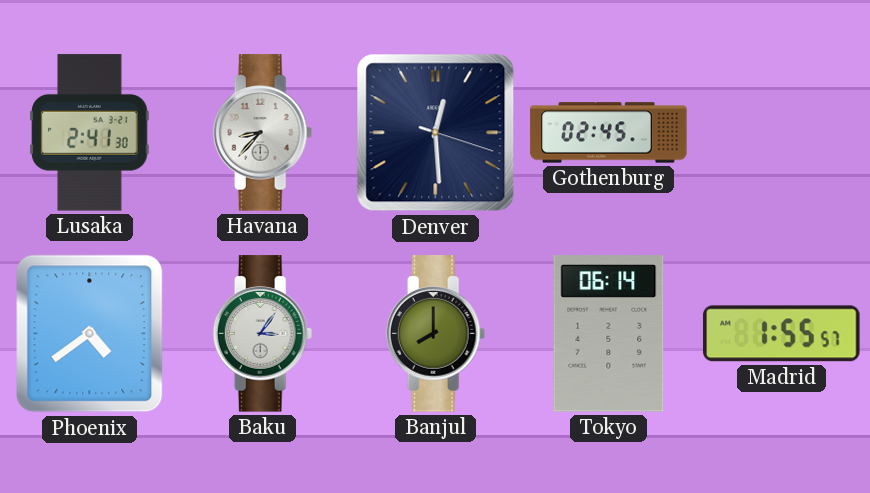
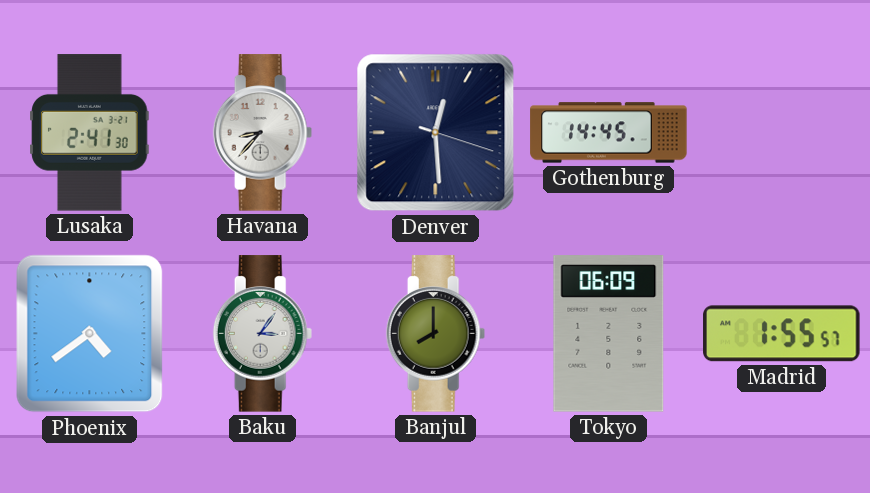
Gothenburg: 02:45 -> 14:45
Tokyo: 06:14 -> 06:09
